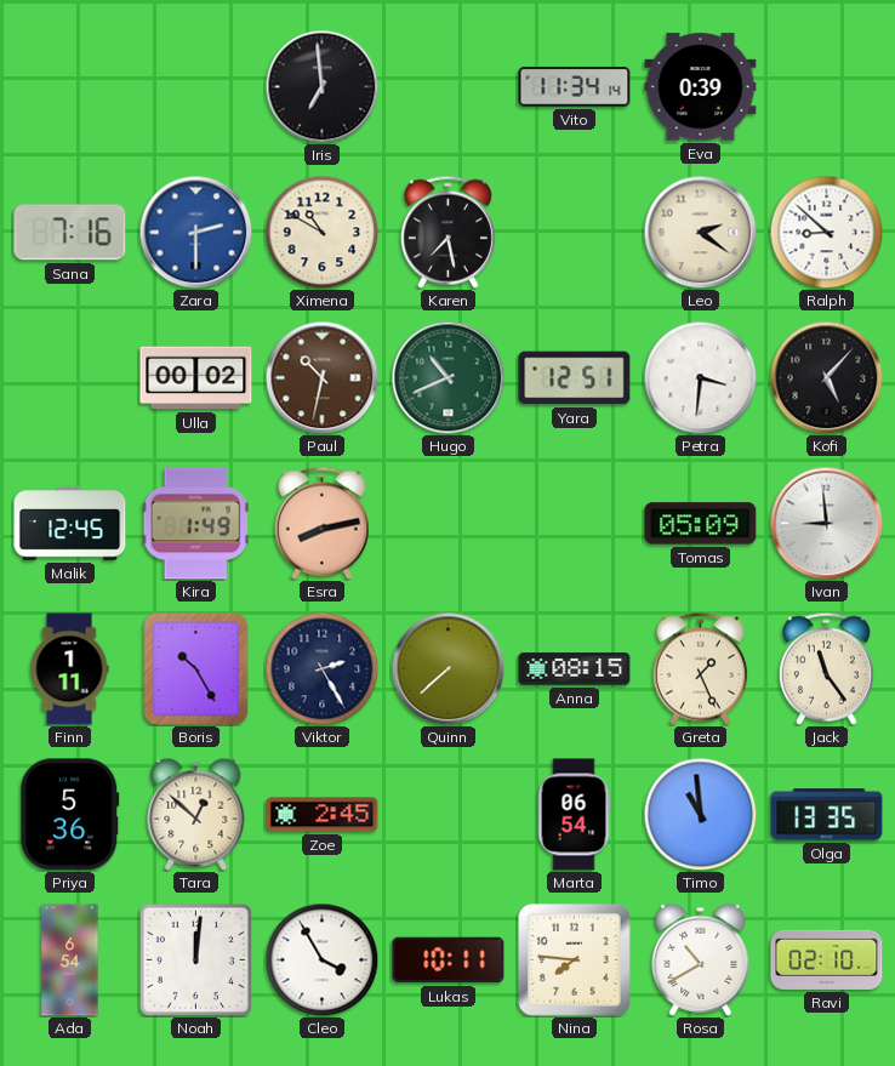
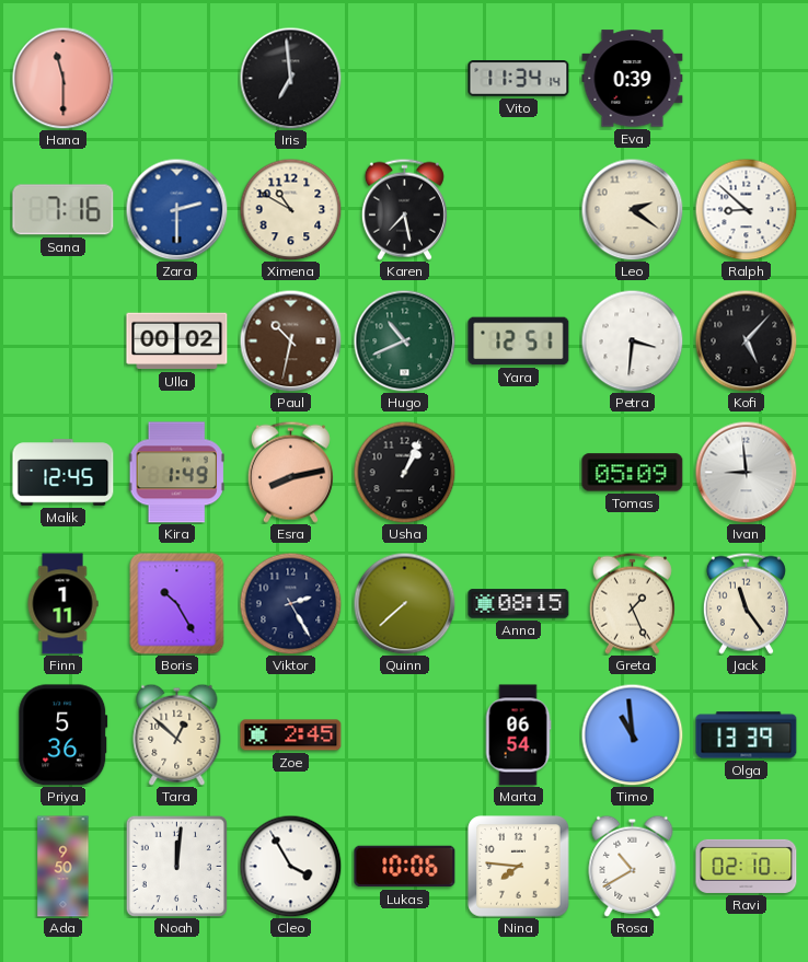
Hana: none -> 11:30
Usha: none -> 1:04
Olga: 13:35 -> 13:39
Ada: 6:54 -> 9:50
Lukas: 10:11 -> 10:06
